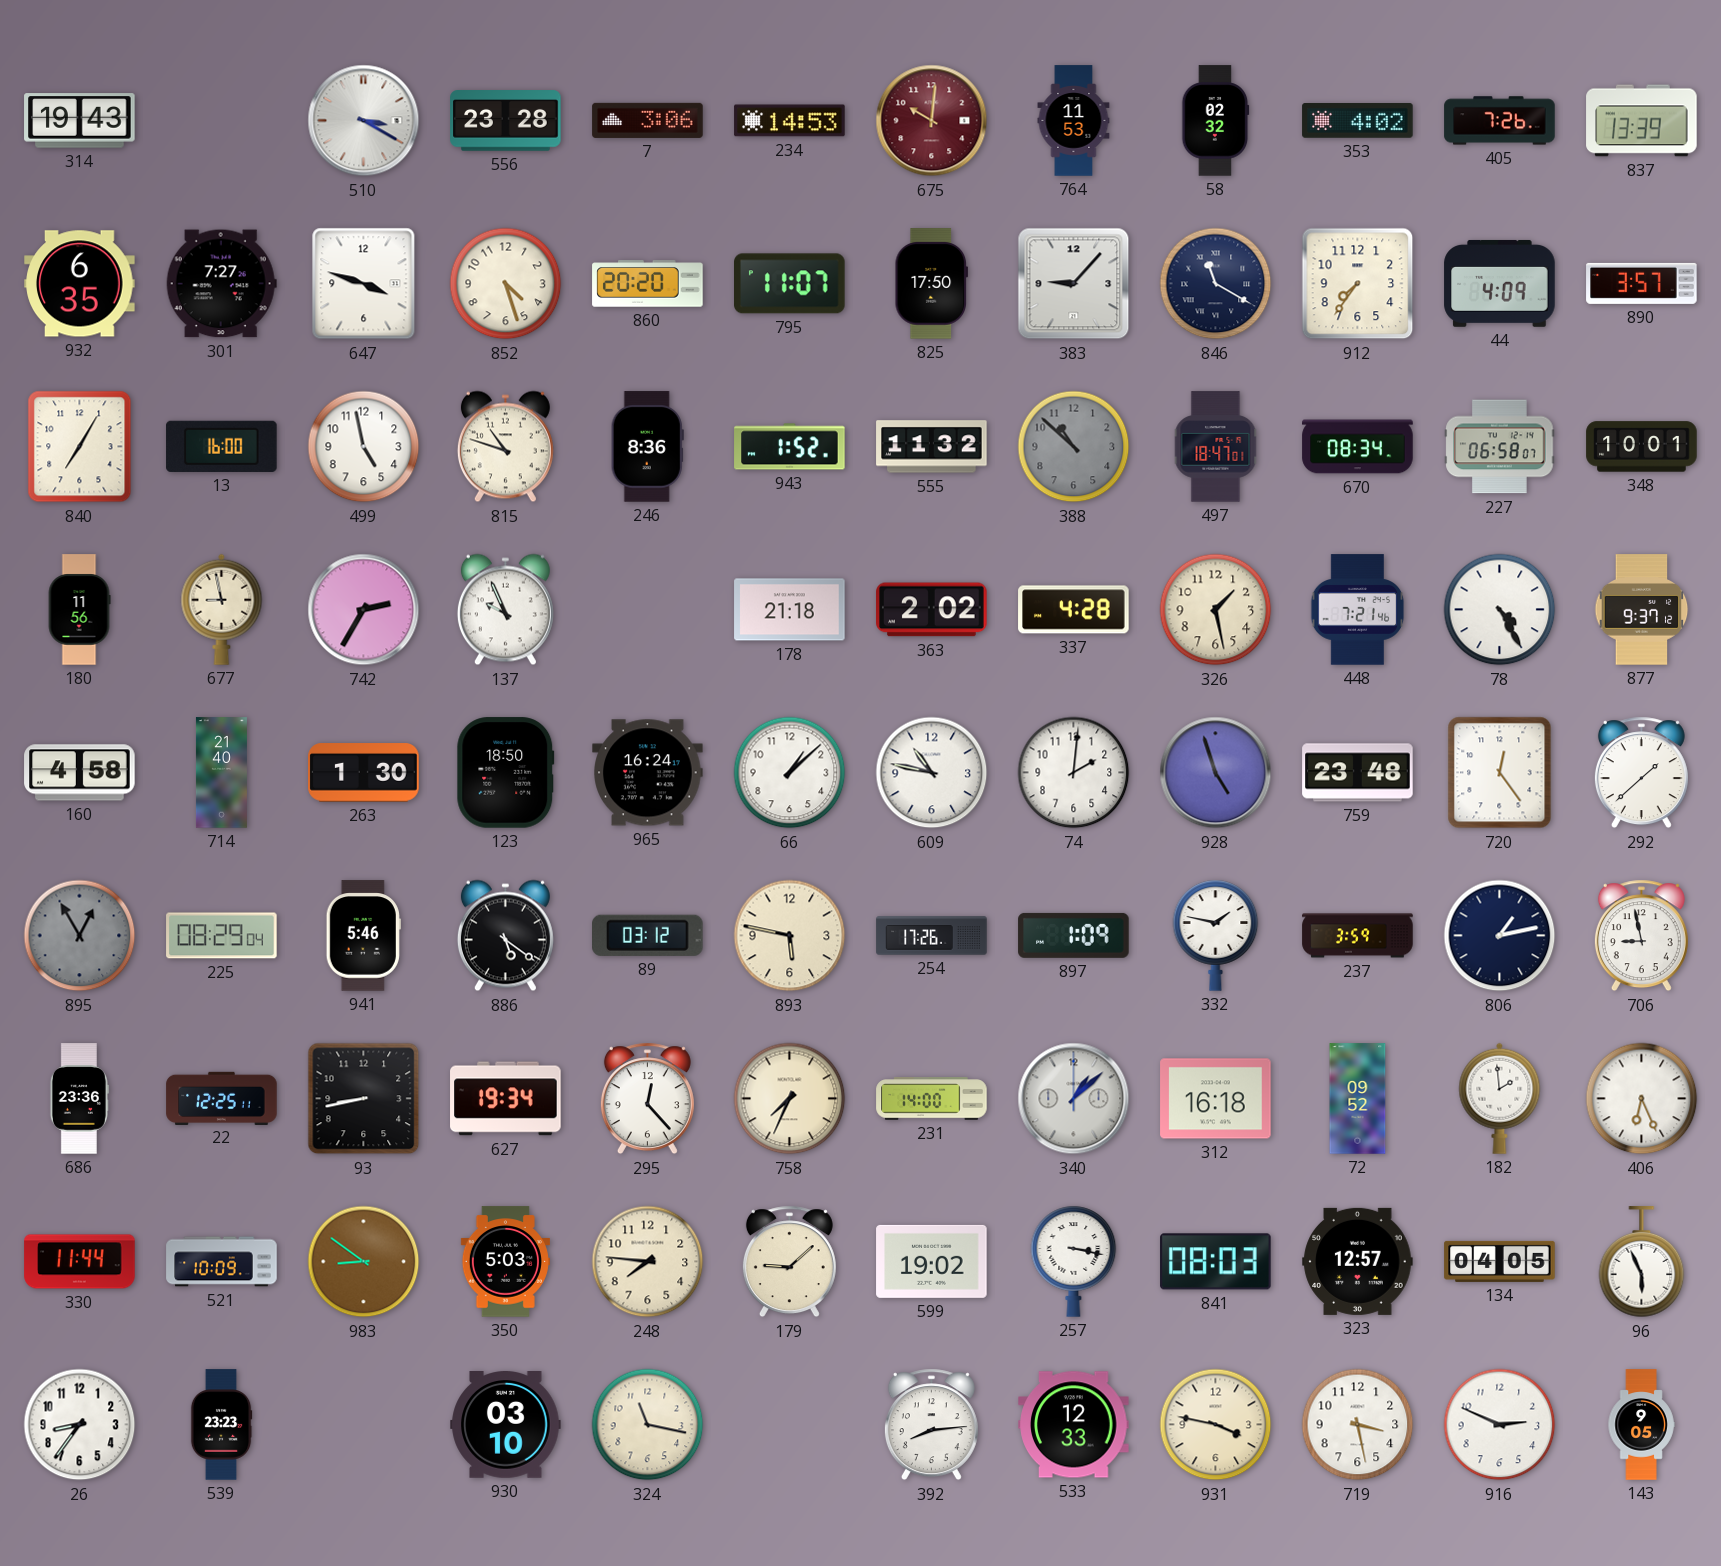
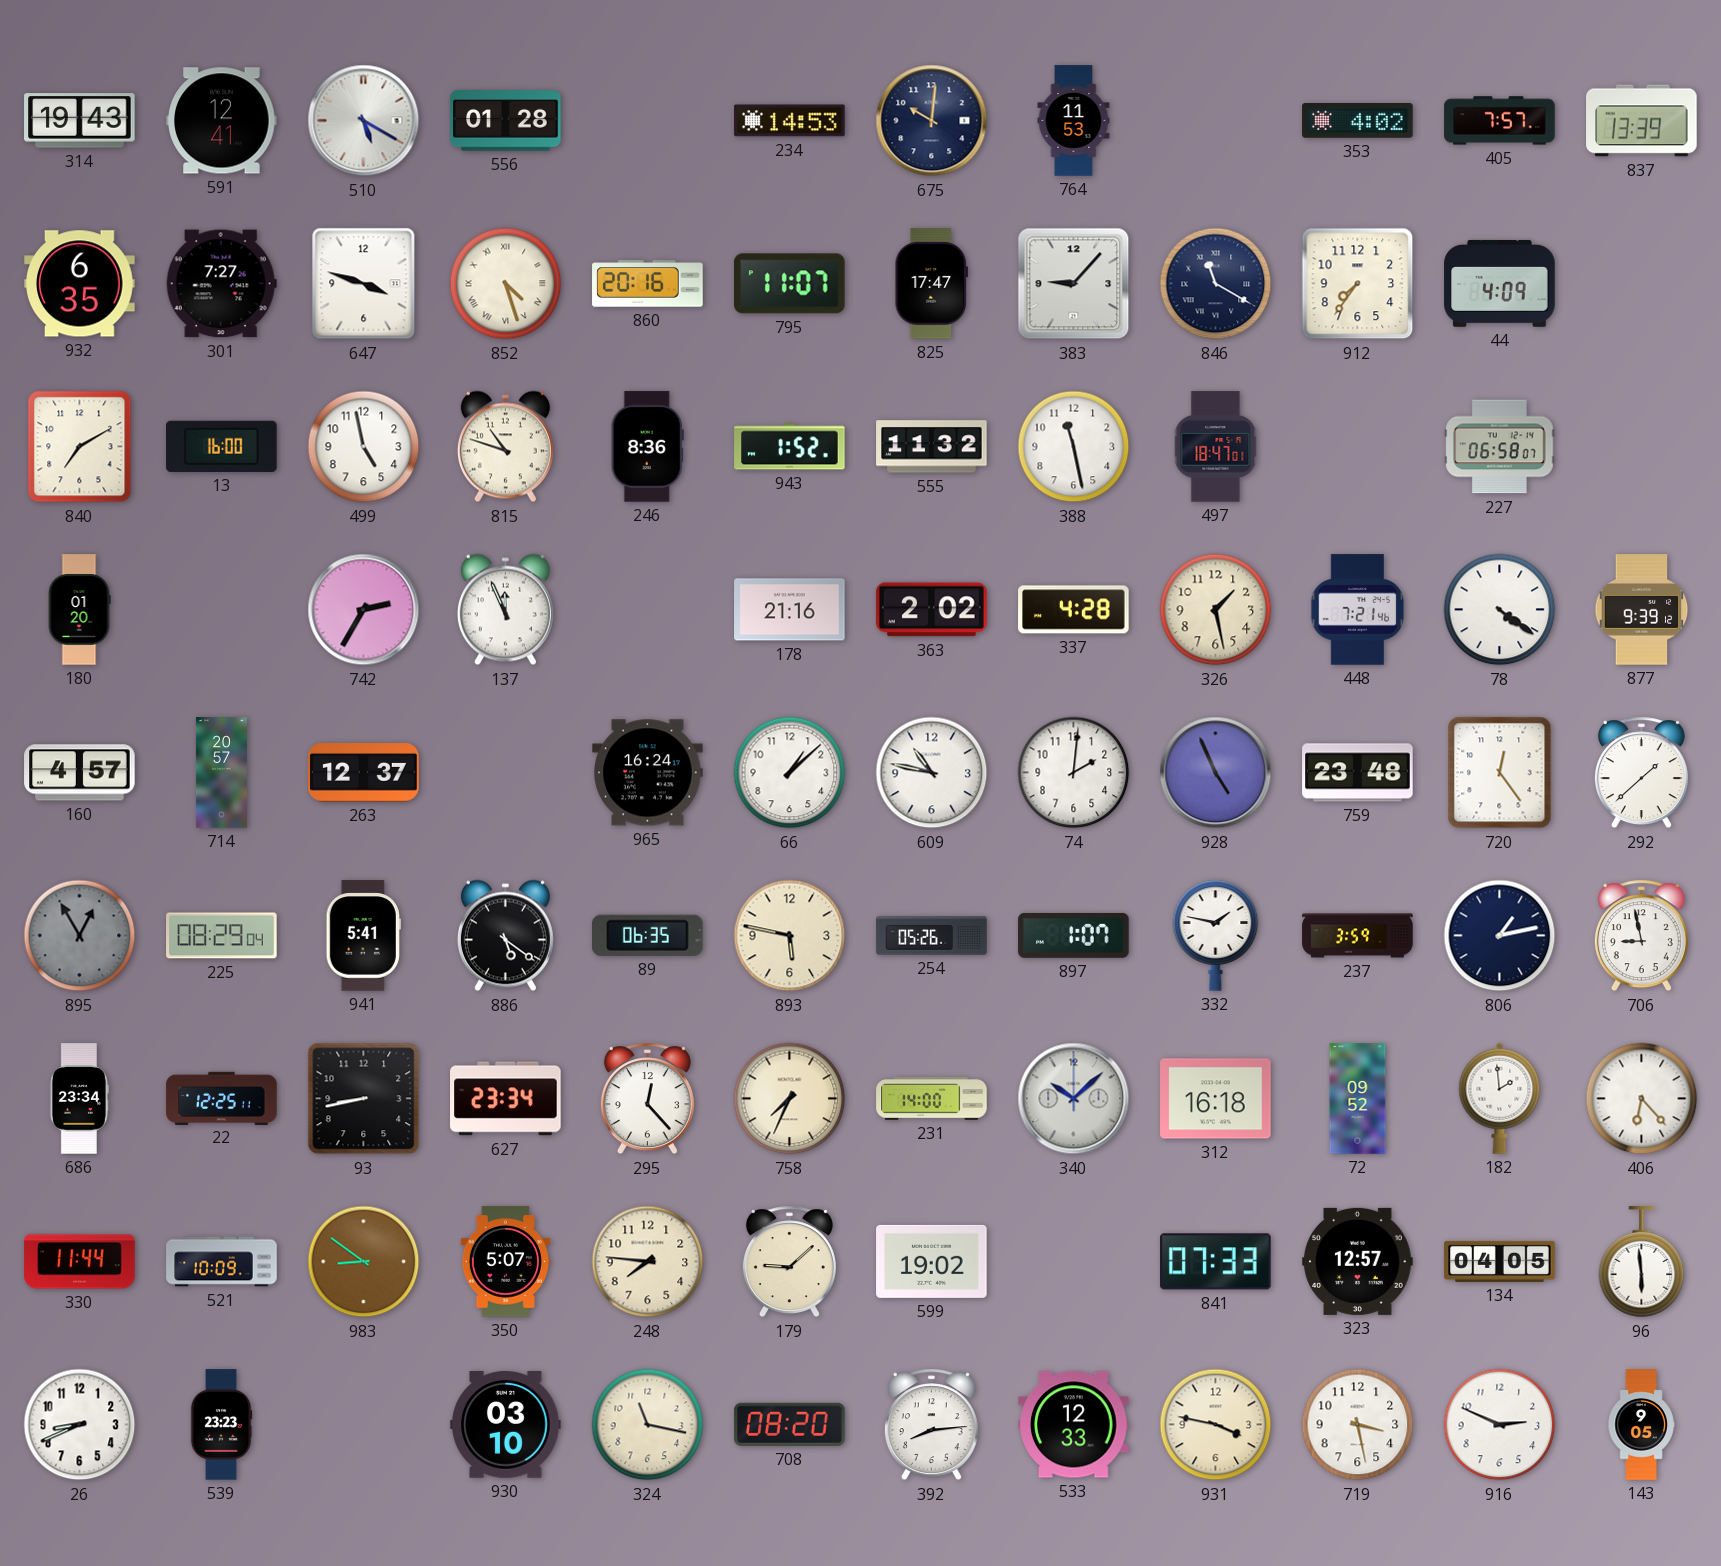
591: none -> 12:41
510: 3:20 -> 5:20
556: 23:28 -> 01:28
7: 3:06 -> none
675 dial: burgundy -> navy
58: 02:32 -> none
405: 7:26 -> 7:57
852 numerals: Arabic -> Roman
860: 20:20 -> 20:16
825: 17:50 -> 17:47
890: 3:57 -> none
840: 7:05 -> 7:10
388: 10:52 -> 11:28
388 dial: grey -> white
670: 08:34 -> none
348: 10:01 -> none
180: 11:56 -> 01:20
677: 8:58 -> none
137: 9:56 -> 11:56
178: 21:18 -> 21:16
78: 4:25 -> 4:21
877: 9:37 -> 9:39
160: 4:58 -> 4:57
714: 21:40 -> 20:57
263: 1:30 -> 12:37
123: 18:50 -> none
928: 4:57 -> 4:56
941: 5:46 -> 5:41
89: 03:12 -> 06:35
254: 17:26 -> 05:26
897: 1:09 -> 1:07
686: 23:36 -> 23:34
627: 19:34 -> 23:34
340: 1:08 -> 10:08
406: 6:26 -> 6:23
350: 5:03 -> 5:07
257: 3:17 -> none
841: 08:03 -> 07:33
96: 5:56 -> 5:59
26: 8:36 -> 8:41
708: none -> 08:20
